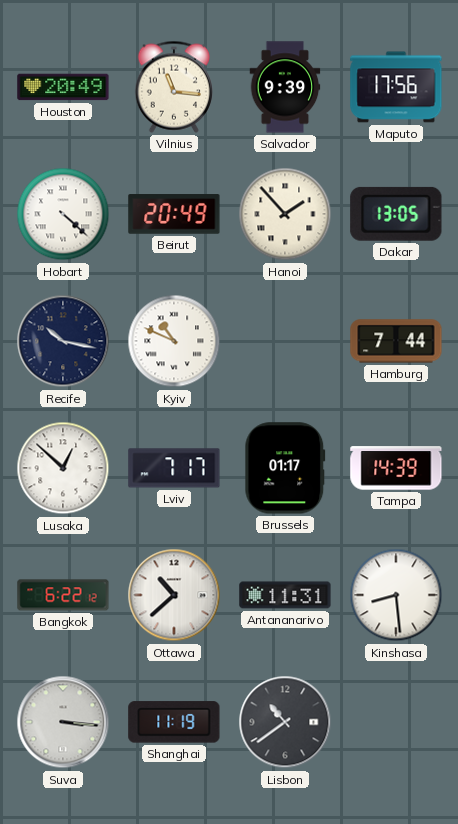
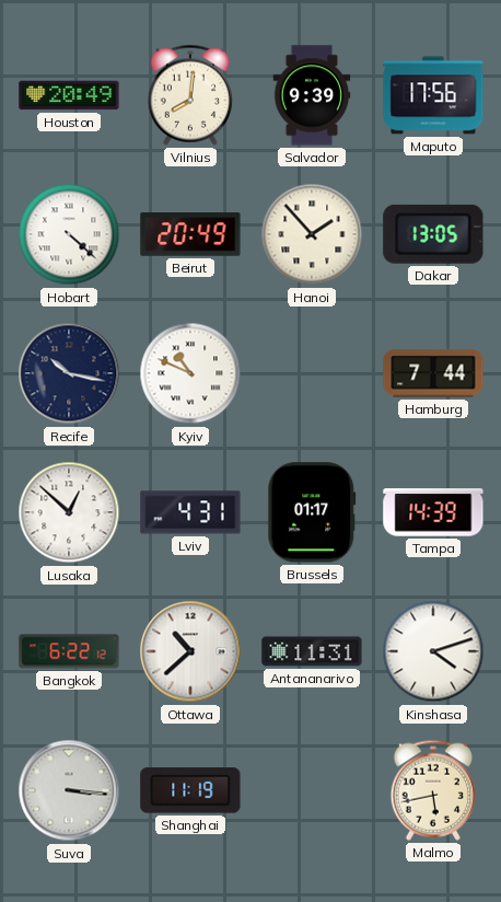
Vilnius: 11:16 -> 8:01
Lviv: 7:17 -> 4:31
Kinshasa: 8:29 -> 4:12
Lisbon: 10:39 -> none
Malmo: none -> 5:43
